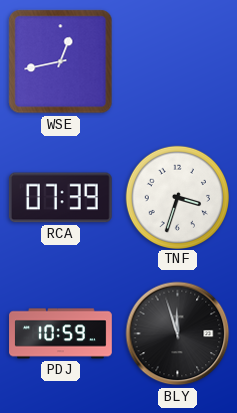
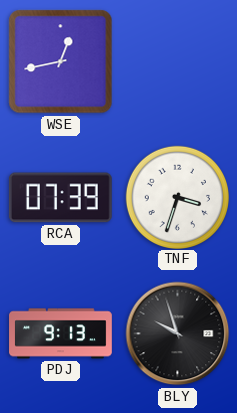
PDJ: 10:59 -> 9:13
BLY: 11:57 -> 9:57
